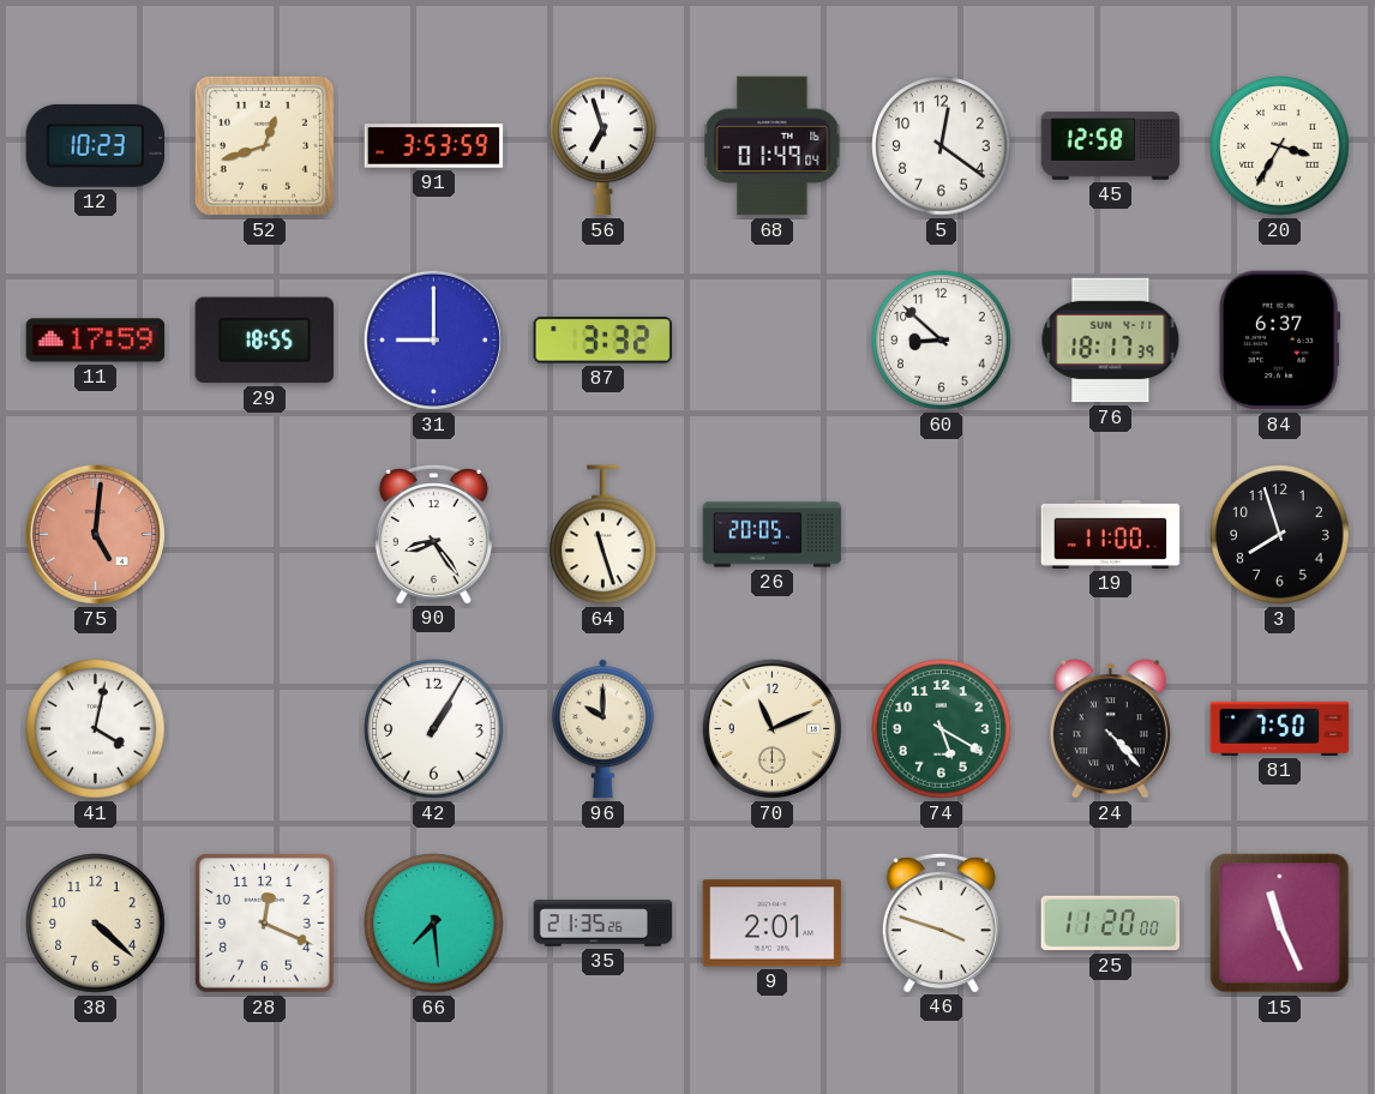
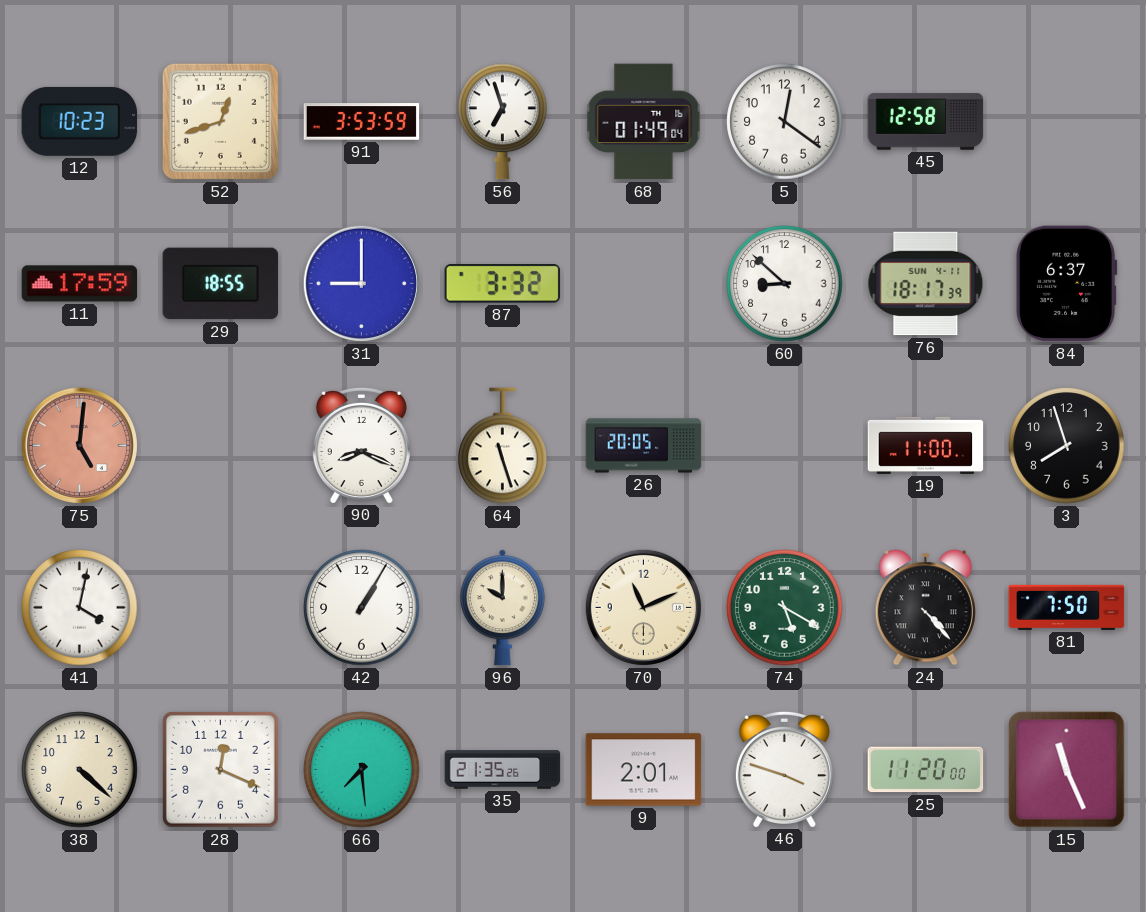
20: 3:35 -> none
90: 8:24 -> 8:19
